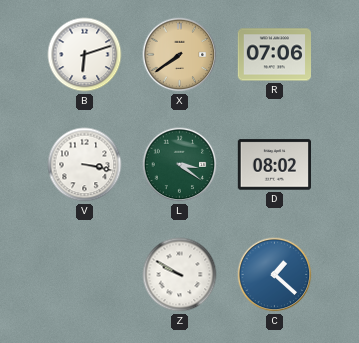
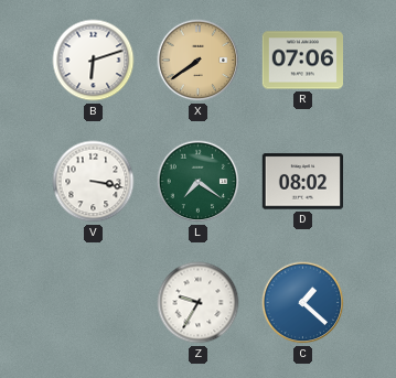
L: 3:21 -> 7:21
Z: 9:50 -> 9:35
